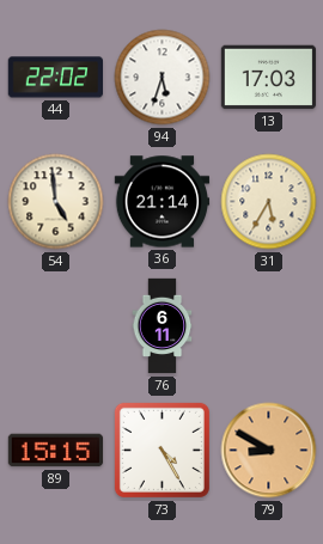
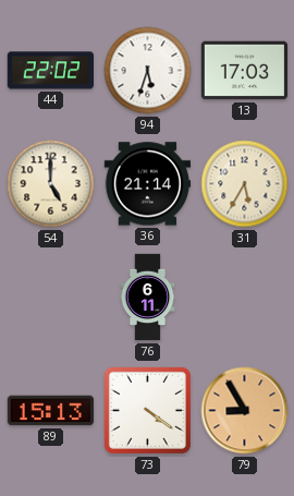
54: 4:59 -> 5:00
89: 15:15 -> 15:13
73: 4:25 -> 4:21
79: 8:50 -> 8:55
